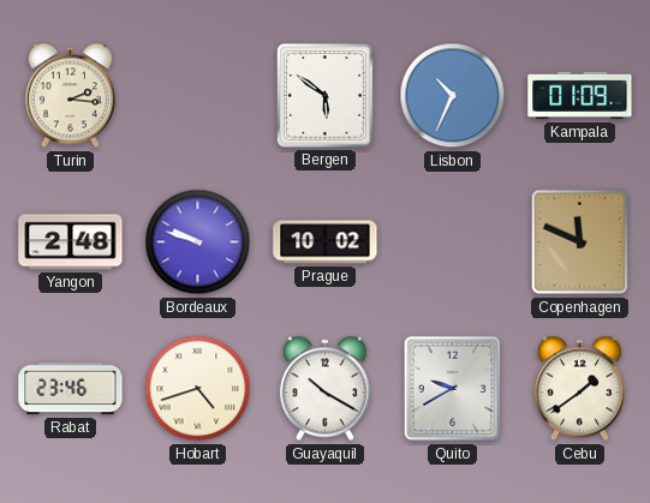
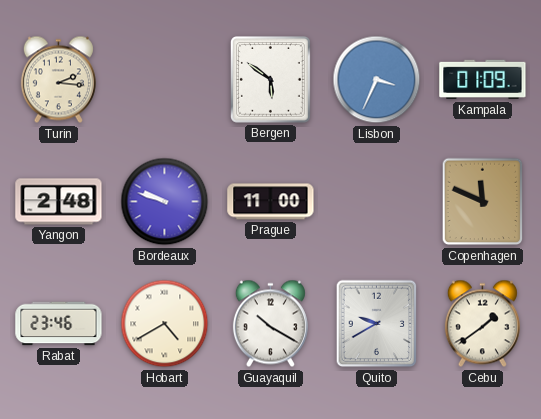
Lisbon: 10:34 -> 3:34
Prague: 10:02 -> 11:00
Hobart: 4:42 -> 4:40
